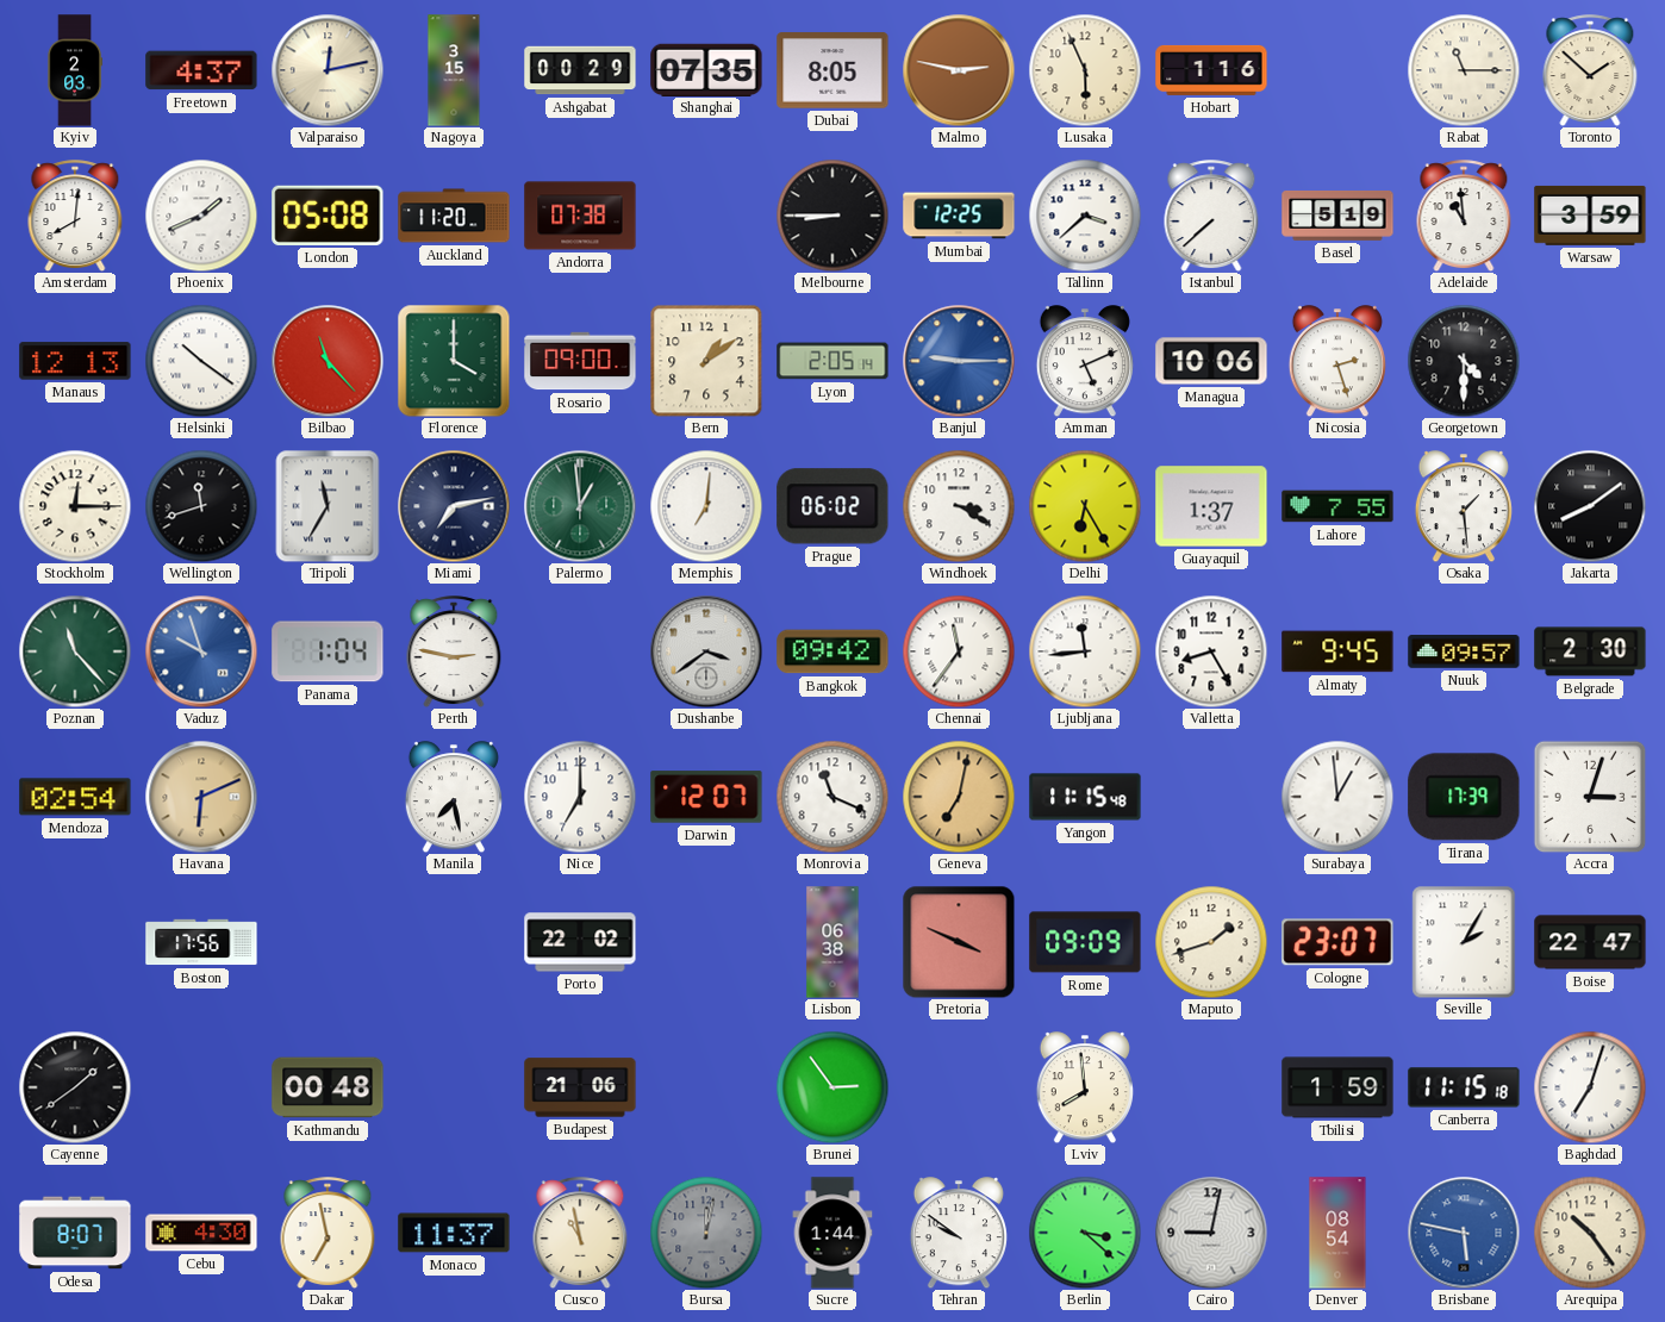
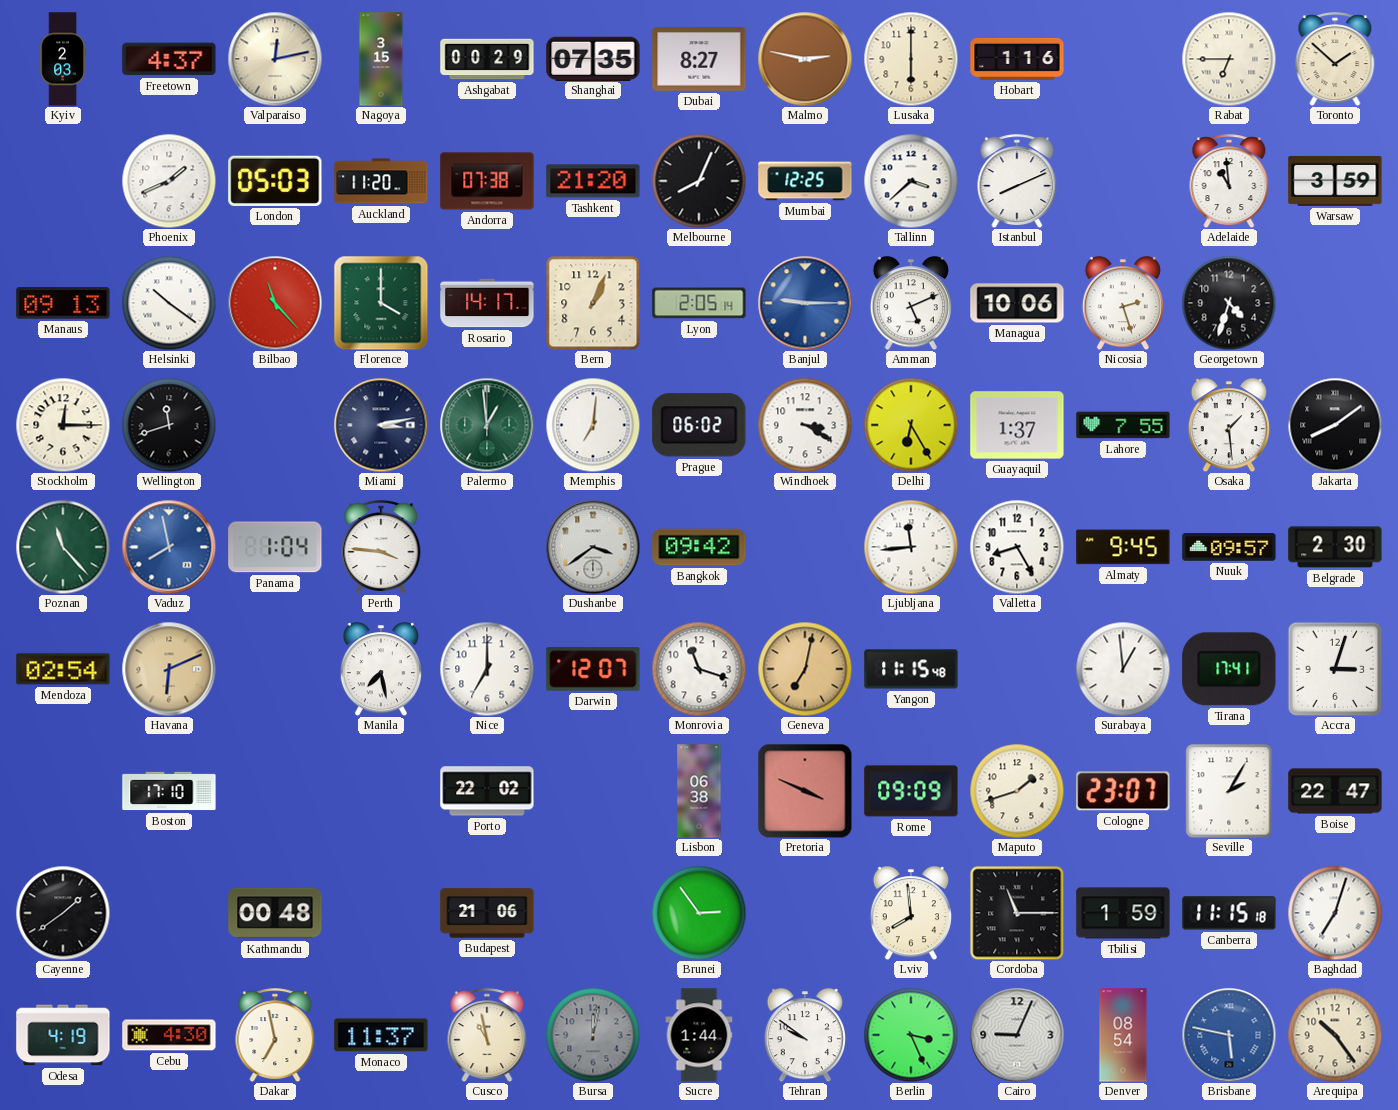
Dubai: 8:05 -> 8:27
Lusaka: 5:56 -> 6:00
Rabat: 11:15 -> 6:45
Amsterdam: 8:01 -> none
London: 05:08 -> 05:03
Tashkent: none -> 21:20
Melbourne: 8:45 -> 8:04
Istanbul: 7:38 -> 8:11
Basel: 5:19 -> none
Manaus: 12:13 -> 09:13
Rosario: 09:00 -> 14:17
Bern: 1:09 -> 1:04
Georgetown: 4:30 -> 4:33
Tripoli: 11:35 -> none
Miami: 7:13 -> 3:13
Vaduz: 9:57 -> 7:58
Perth: 2:47 -> 3:46
Chennai: 11:36 -> none
Monrovia: 11:19 -> 11:18
Tirana: 17:39 -> 17:41
Boston: 17:56 -> 17:10
Cordoba: none -> 11:15
Odesa: 8:07 -> 4:19
Berlin: 3:22 -> 3:26
Cairo: 9:02 -> 9:04
